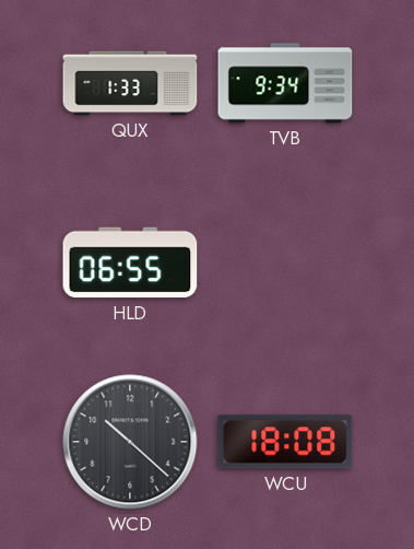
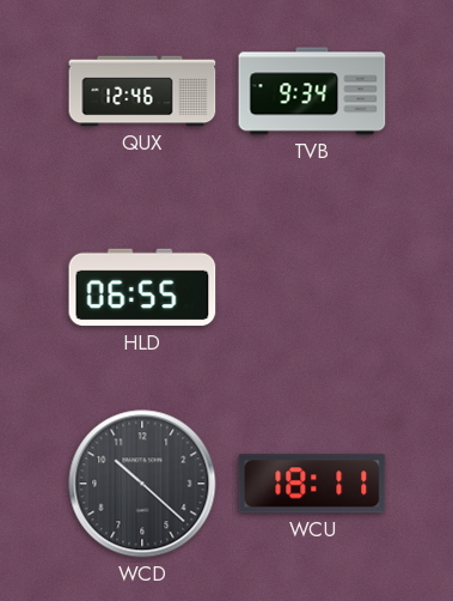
QUX: 1:33 -> 12:46
WCU: 18:08 -> 18:11
